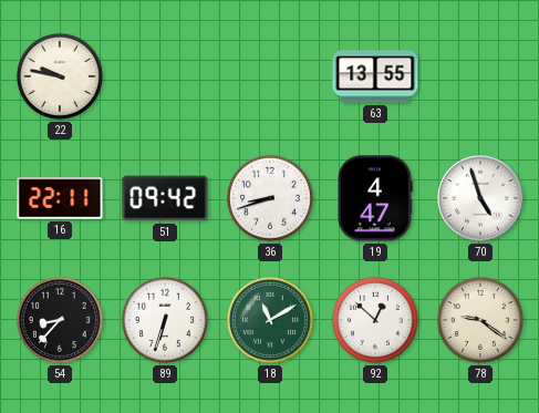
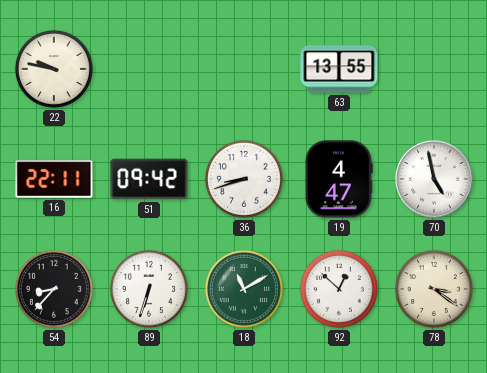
70: 4:57 -> 4:58
78: 9:21 -> 3:21
